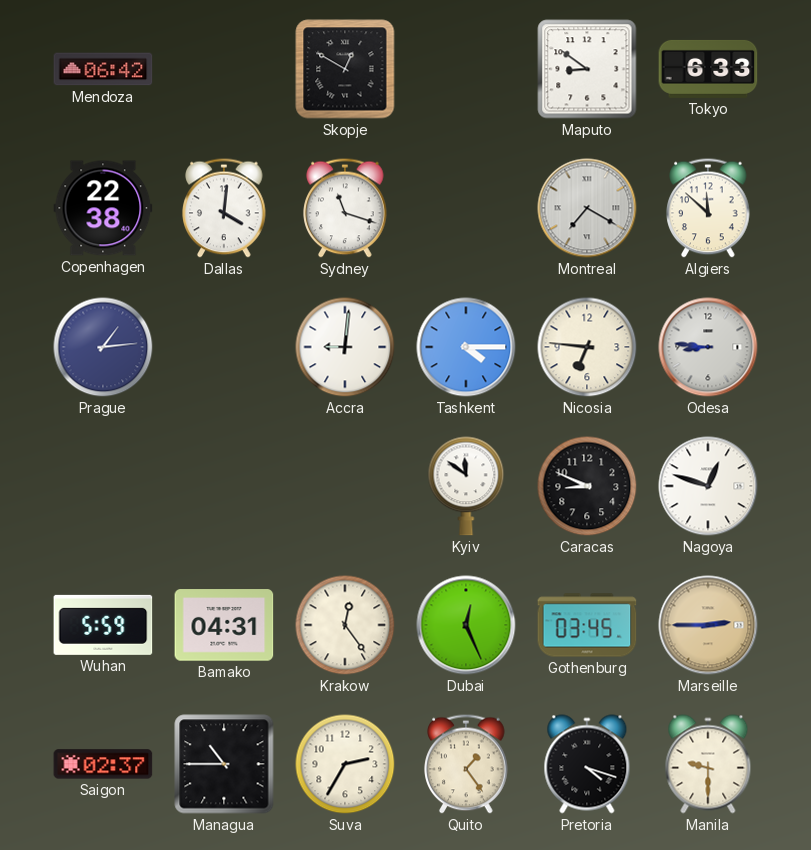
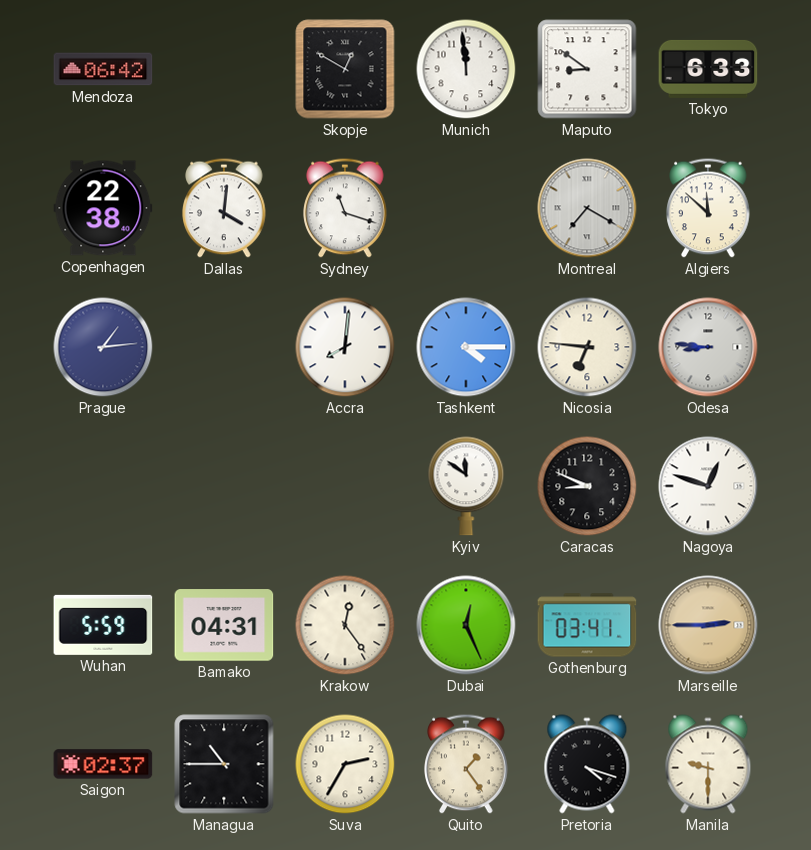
Munich: none -> 11:59
Accra: 9:01 -> 8:01
Gothenburg: 03:45 -> 03:41
